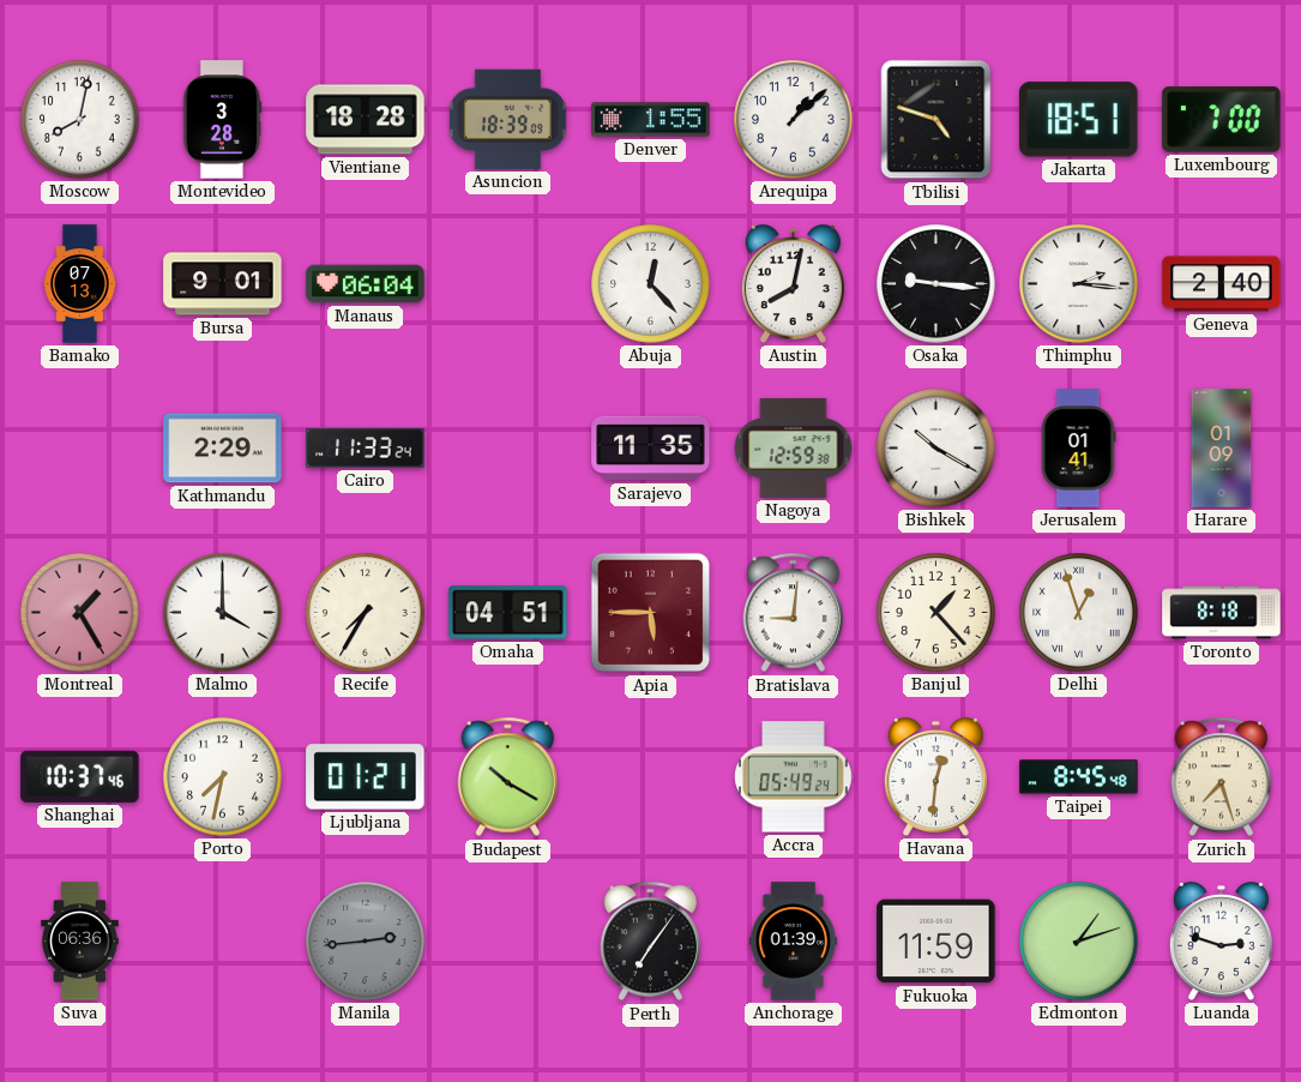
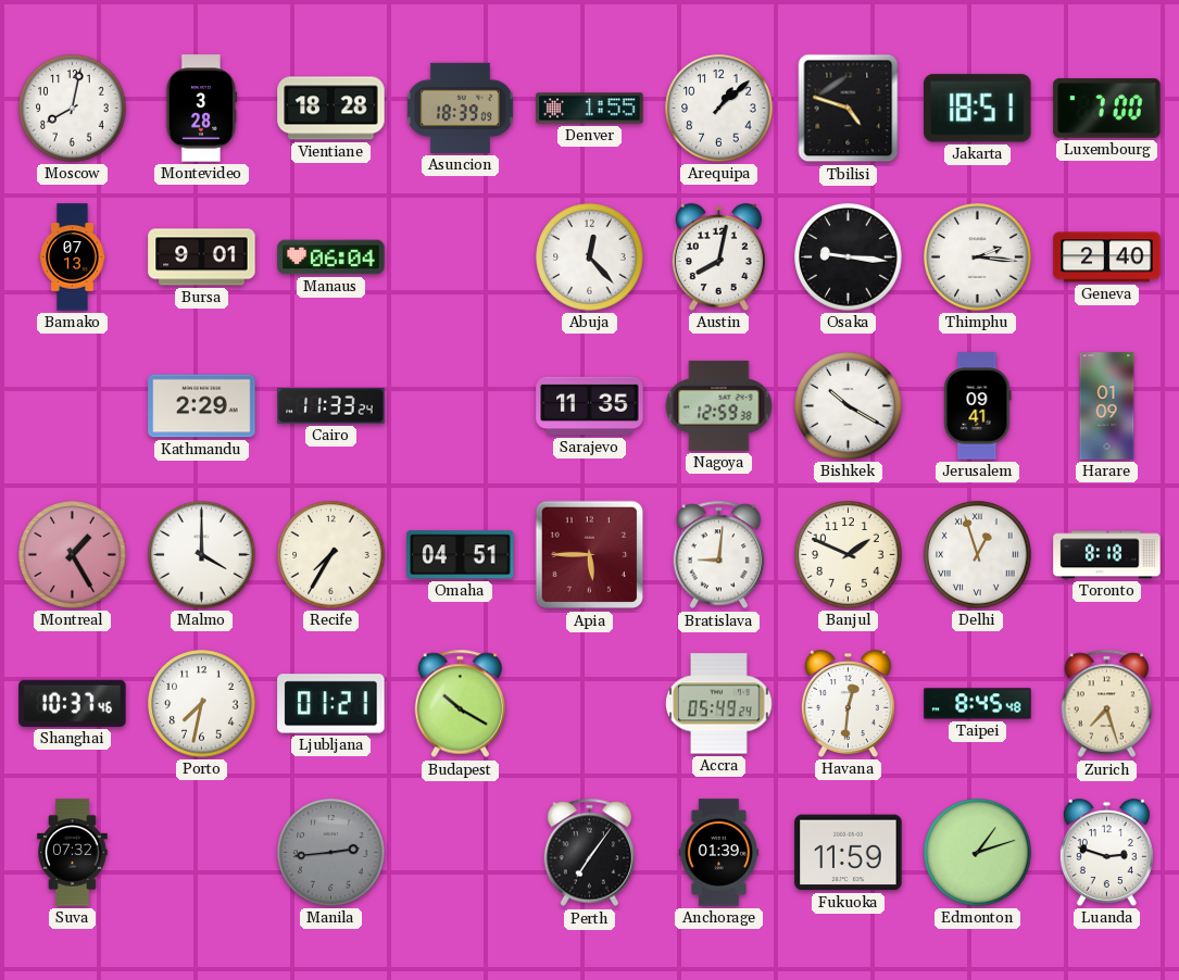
Jerusalem: 01:41 -> 09:41
Banjul: 1:23 -> 1:49
Suva: 06:36 -> 07:32
